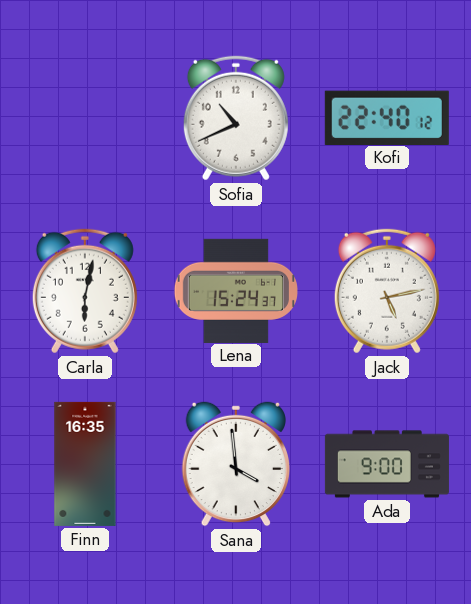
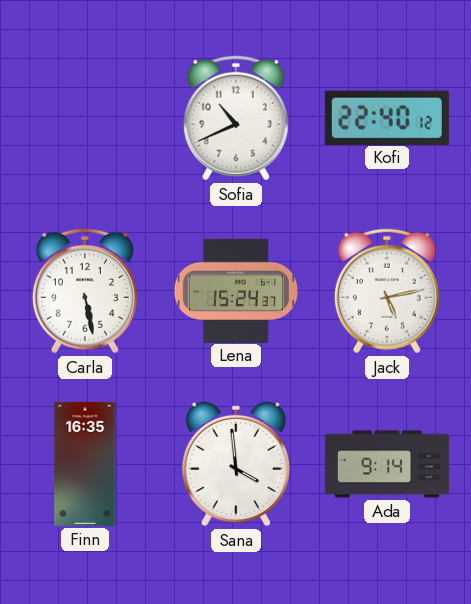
Carla: 6:02 -> 5:28
Ada: 9:00 -> 9:14
